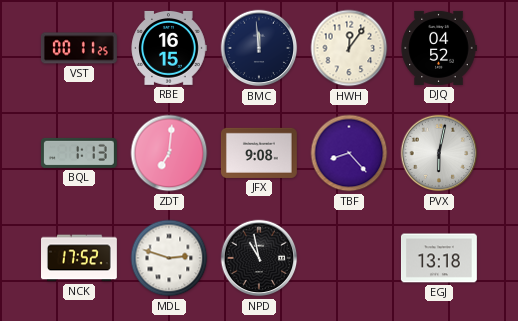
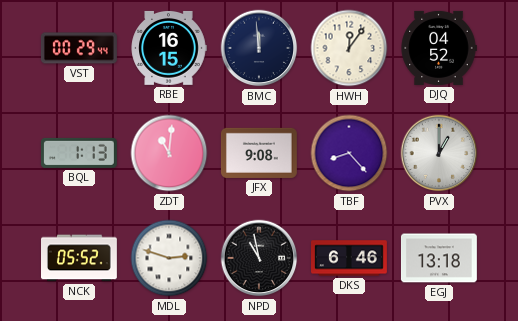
VST: 00:11 -> 00:29
ZDT: 7:01 -> 11:01
PVX: 6:02 -> 1:00
NCK: 17:52 -> 05:52
DKS: none -> 6:46
